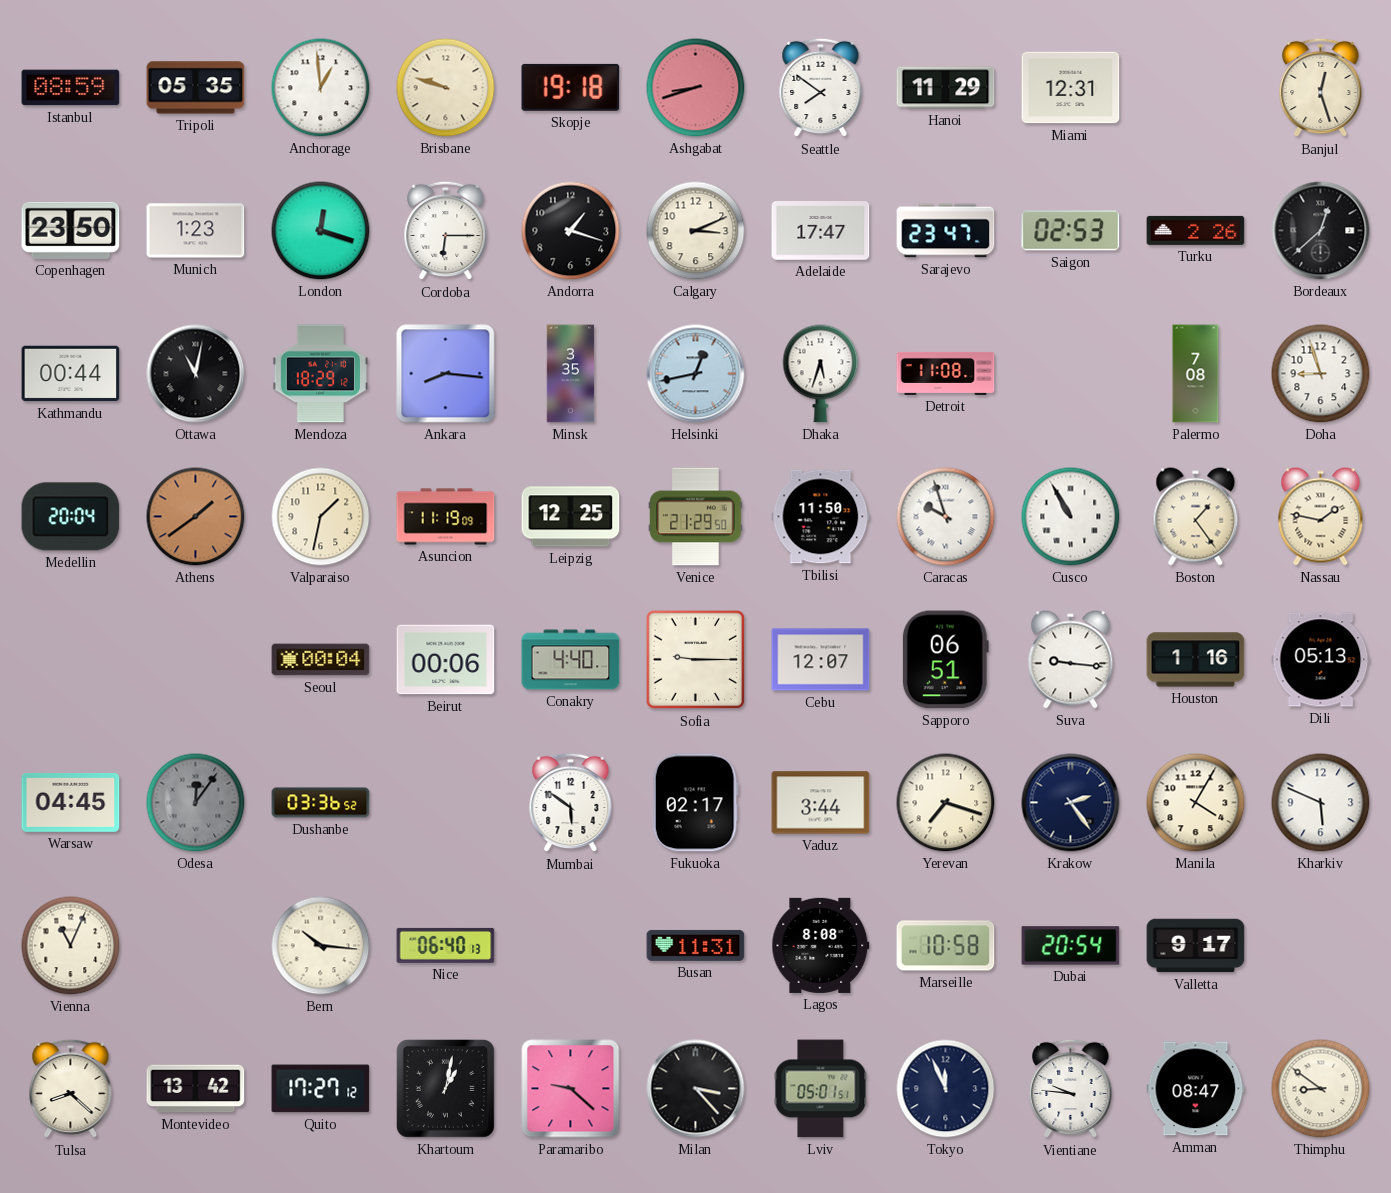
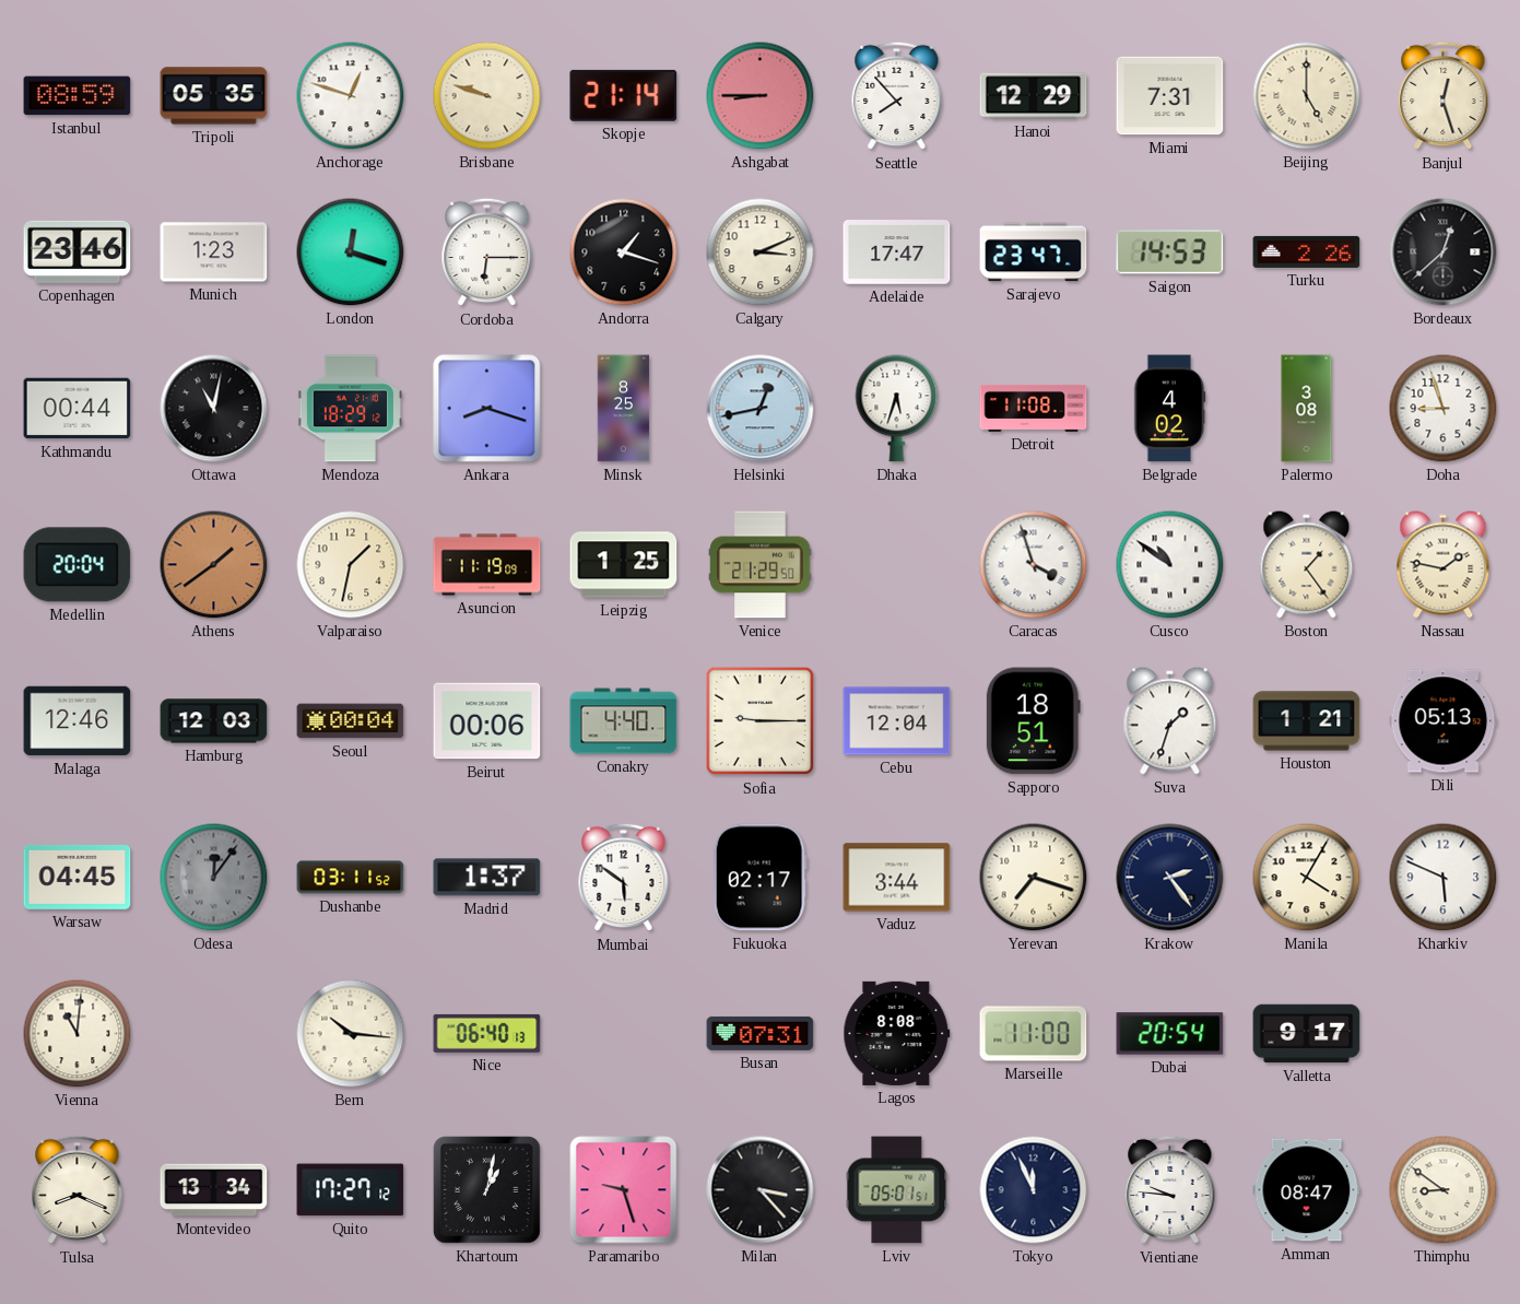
Anchorage: 12:59 -> 12:48
Skopje: 19:18 -> 21:14
Ashgabat: 8:42 -> 8:45
Seattle: 7:51 -> 7:53
Hanoi: 11:29 -> 12:29
Miami: 12:31 -> 7:31
Beijing: none -> 5:00
Copenhagen: 23:50 -> 23:46
Saigon: 02:53 -> 14:53
Ankara: 8:16 -> 8:18
Minsk: 3:35 -> 8:25
Belgrade: none -> 4:02
Palermo: 7:08 -> 3:08
Leipzig: 12:25 -> 1:25
Tbilisi: 11:50 -> none
Caracas: 9:57 -> 3:57
Cusco: 10:55 -> 10:51
Malaga: none -> 12:46
Hamburg: none -> 12:03
Cebu: 12:07 -> 12:04
Sapporo: 06:51 -> 18:51
Suva: 9:16 -> 1:33
Houston: 1:16 -> 1:21
Dushanbe: 03:36 -> 03:11
Madrid: none -> 1:37
Vienna: 11:04 -> 11:01
Busan: 11:31 -> 07:31
Marseille: 10:58 -> 11:00
Tulsa: 8:22 -> 8:19
Montevideo: 13:42 -> 13:34
Paramaribo: 9:22 -> 9:27
